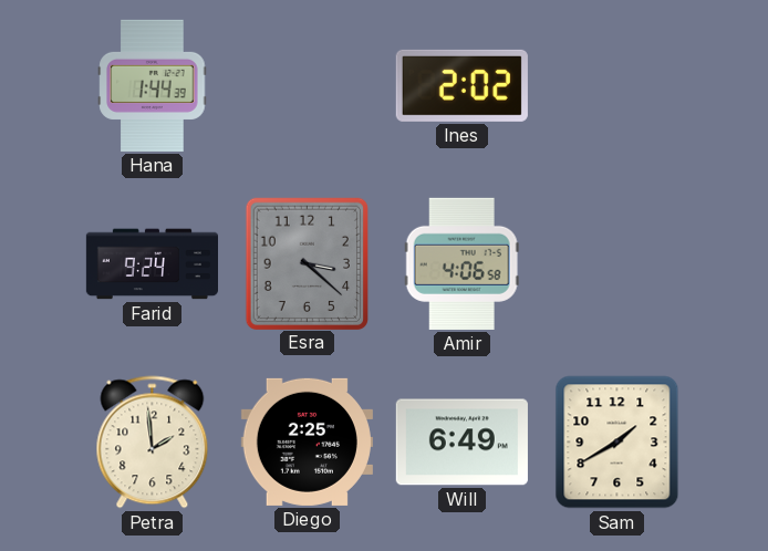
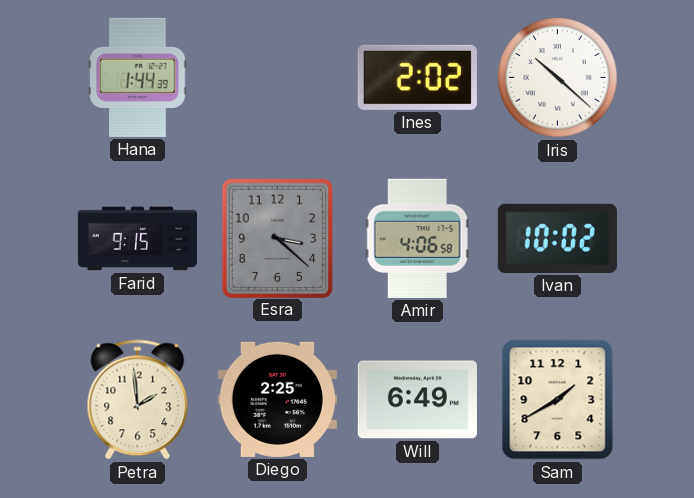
Iris: none -> 10:22
Farid: 9:24 -> 9:15
Ivan: none -> 10:02
